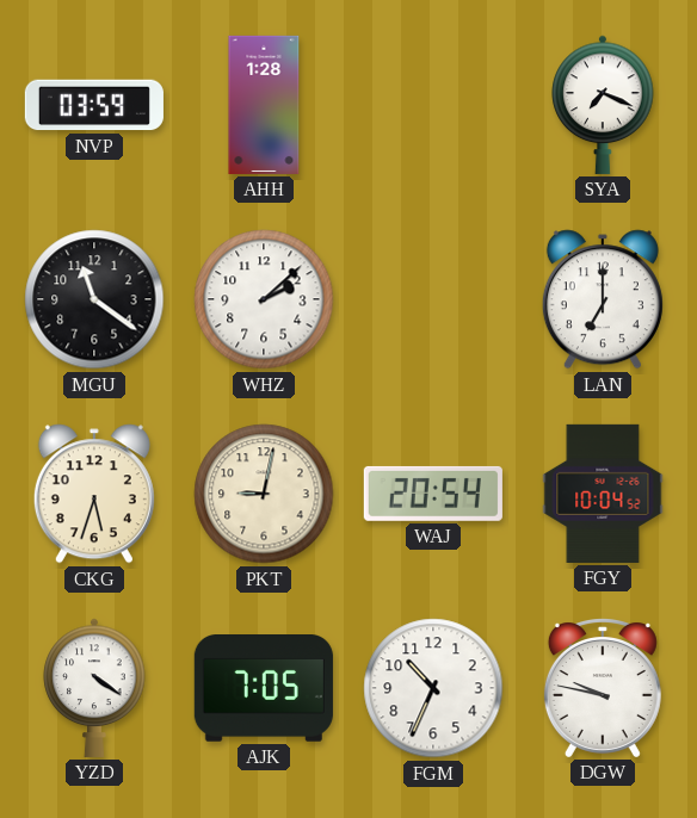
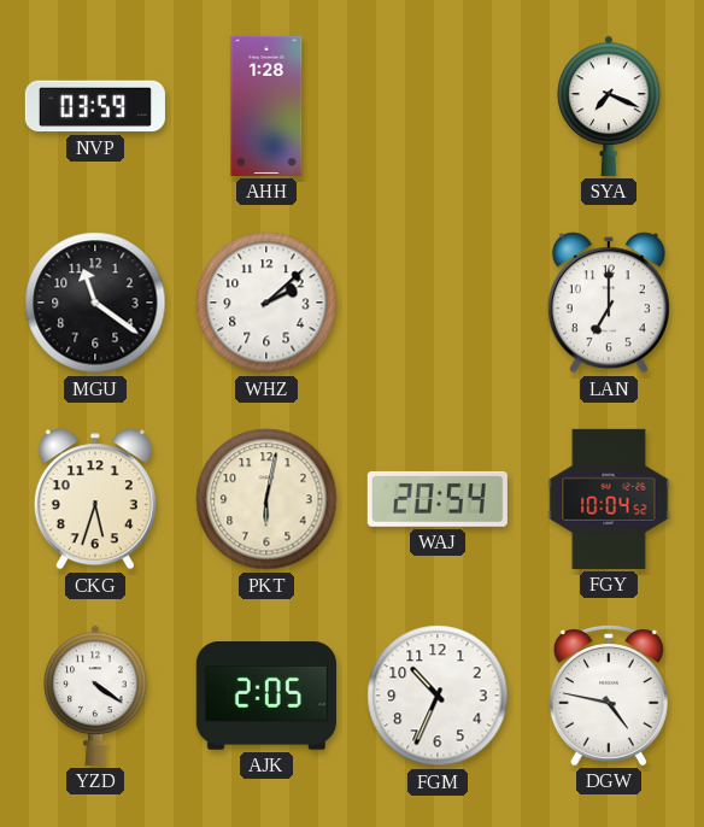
PKT: 9:02 -> 6:02
AJK: 7:05 -> 2:05
DGW: 9:47 -> 4:47
